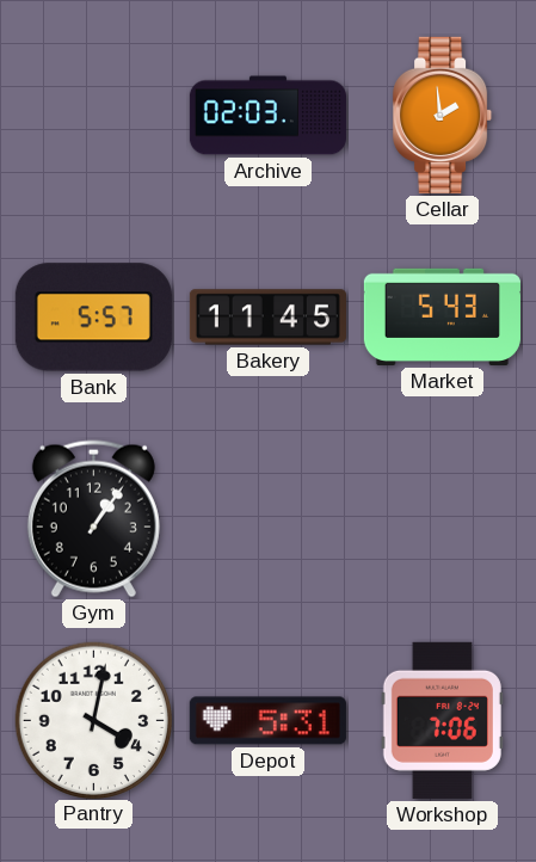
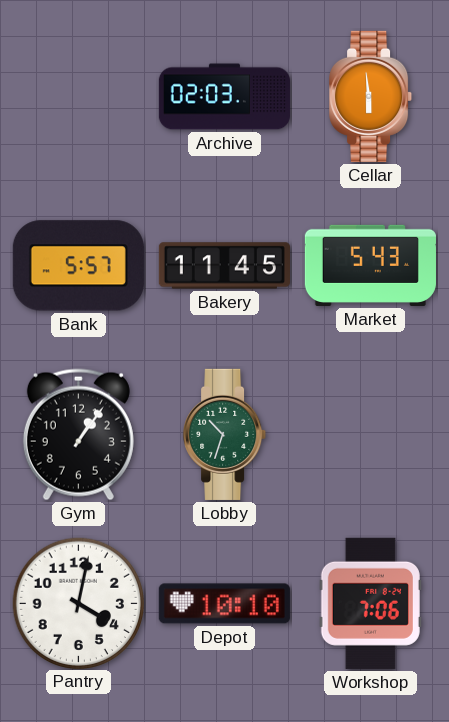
Cellar: 1:59 -> 5:59
Lobby: none -> 10:33
Depot: 5:31 -> 10:10
